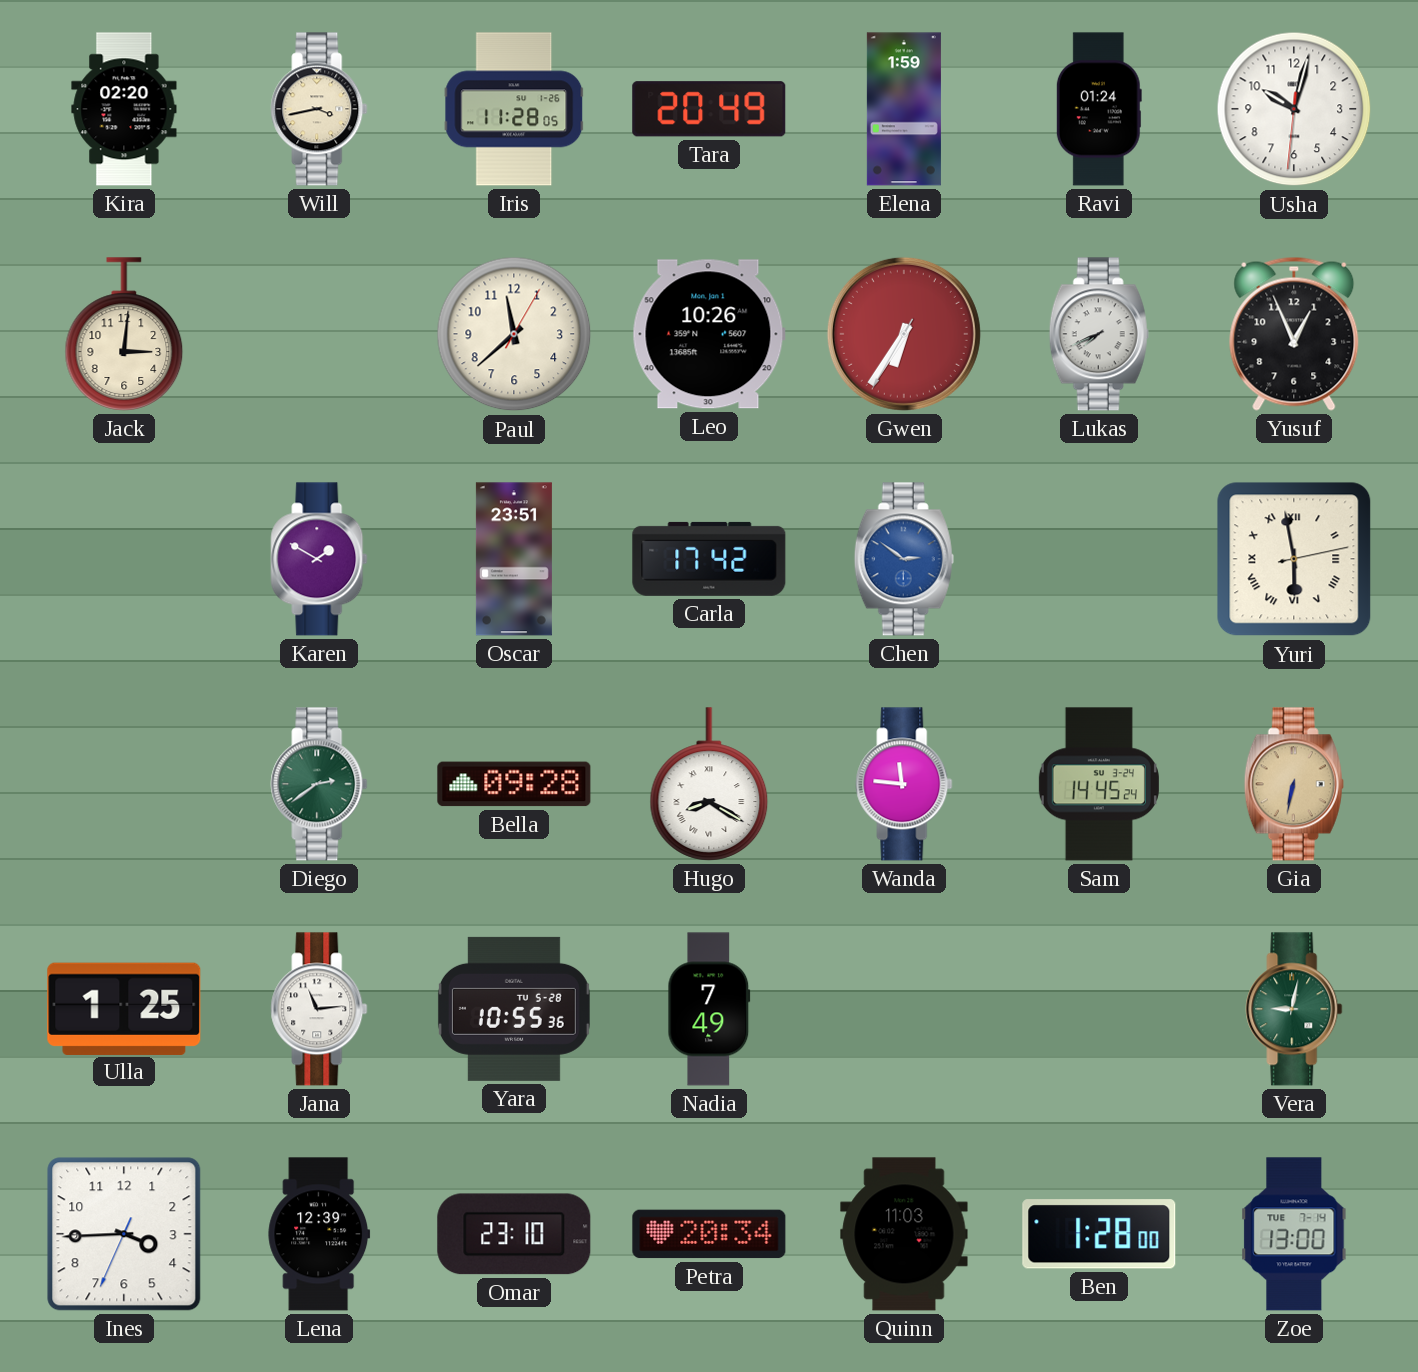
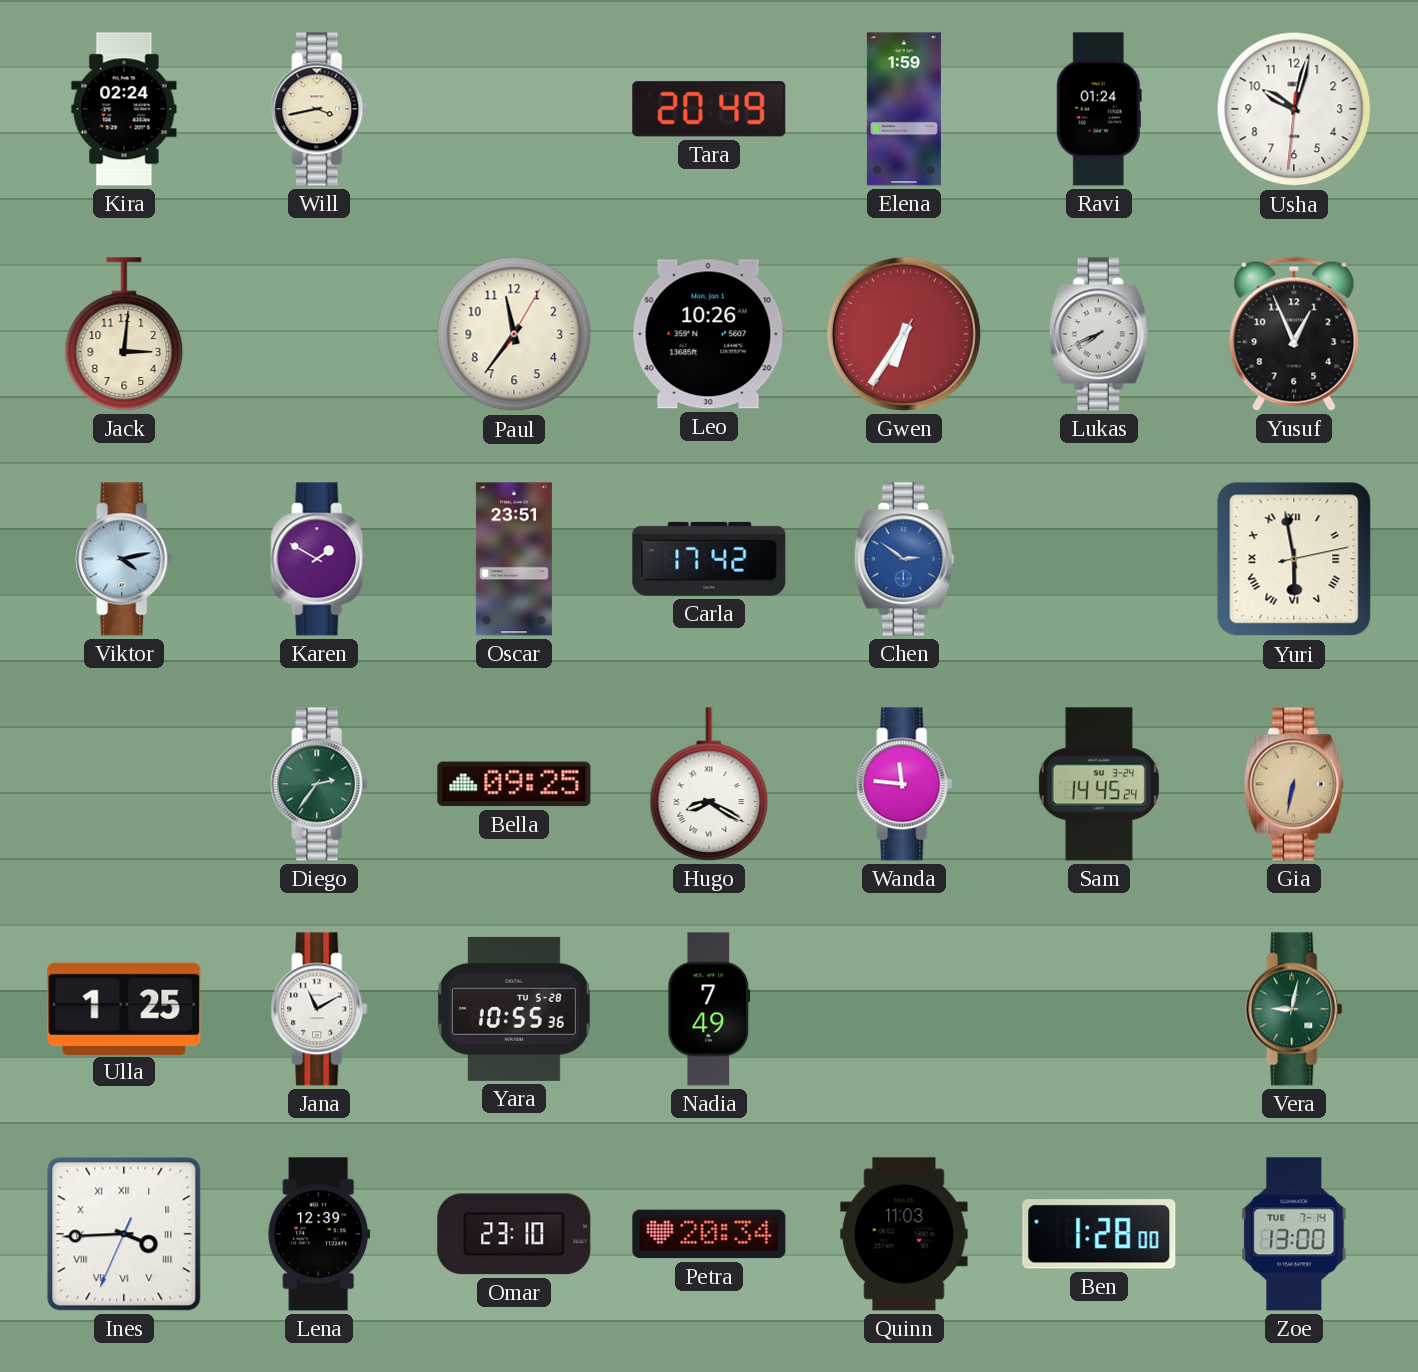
Kira: 02:20 -> 02:24
Iris: 11:28 -> none
Paul: 11:38 -> 11:36
Viktor: none -> 4:13
Diego: 2:39 -> 2:36
Bella: 09:28 -> 09:25
Jana: 11:14 -> 11:10
Ines numerals: Arabic -> Roman
